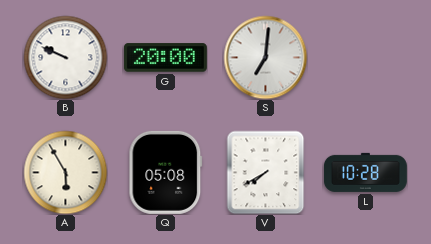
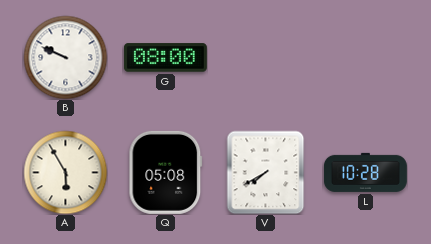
G: 20:00 -> 08:00
S: 7:01 -> none
